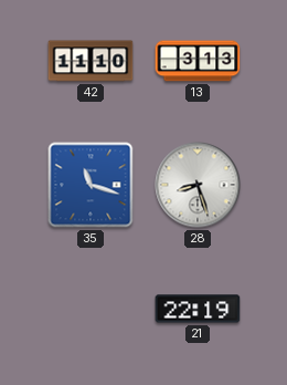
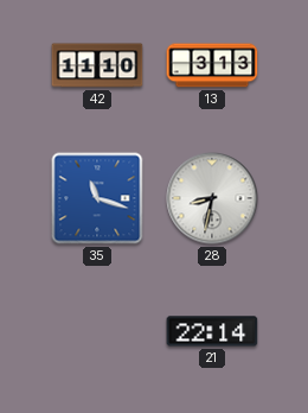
28: 8:27 -> 8:32
21: 22:19 -> 22:14
